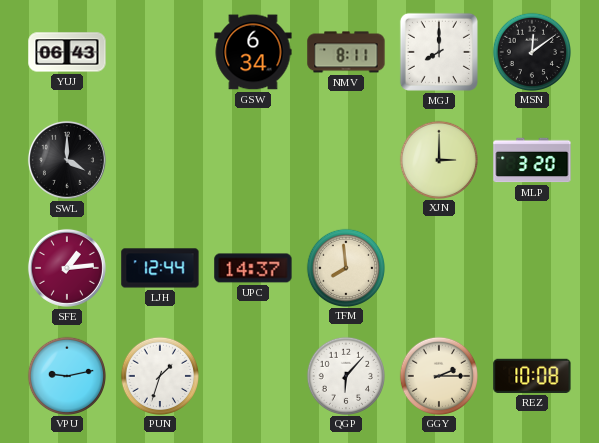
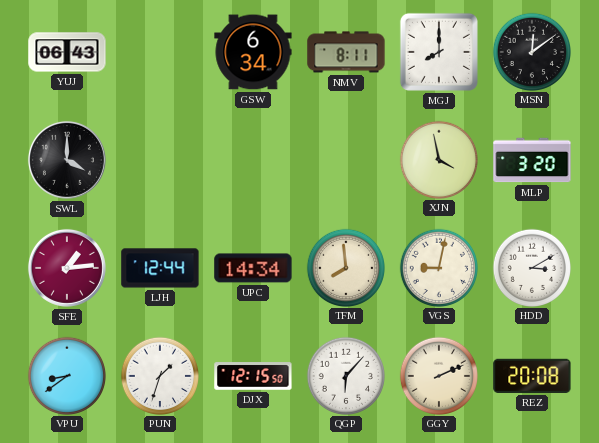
XJN: 3:00 -> 3:58
UPC: 14:37 -> 14:34
VGS: none -> 9:02
HDD: none -> 3:10
VPU: 9:13 -> 8:39
DJX: none -> 12:15
GGY: 2:15 -> 2:11
REZ: 10:08 -> 20:08
